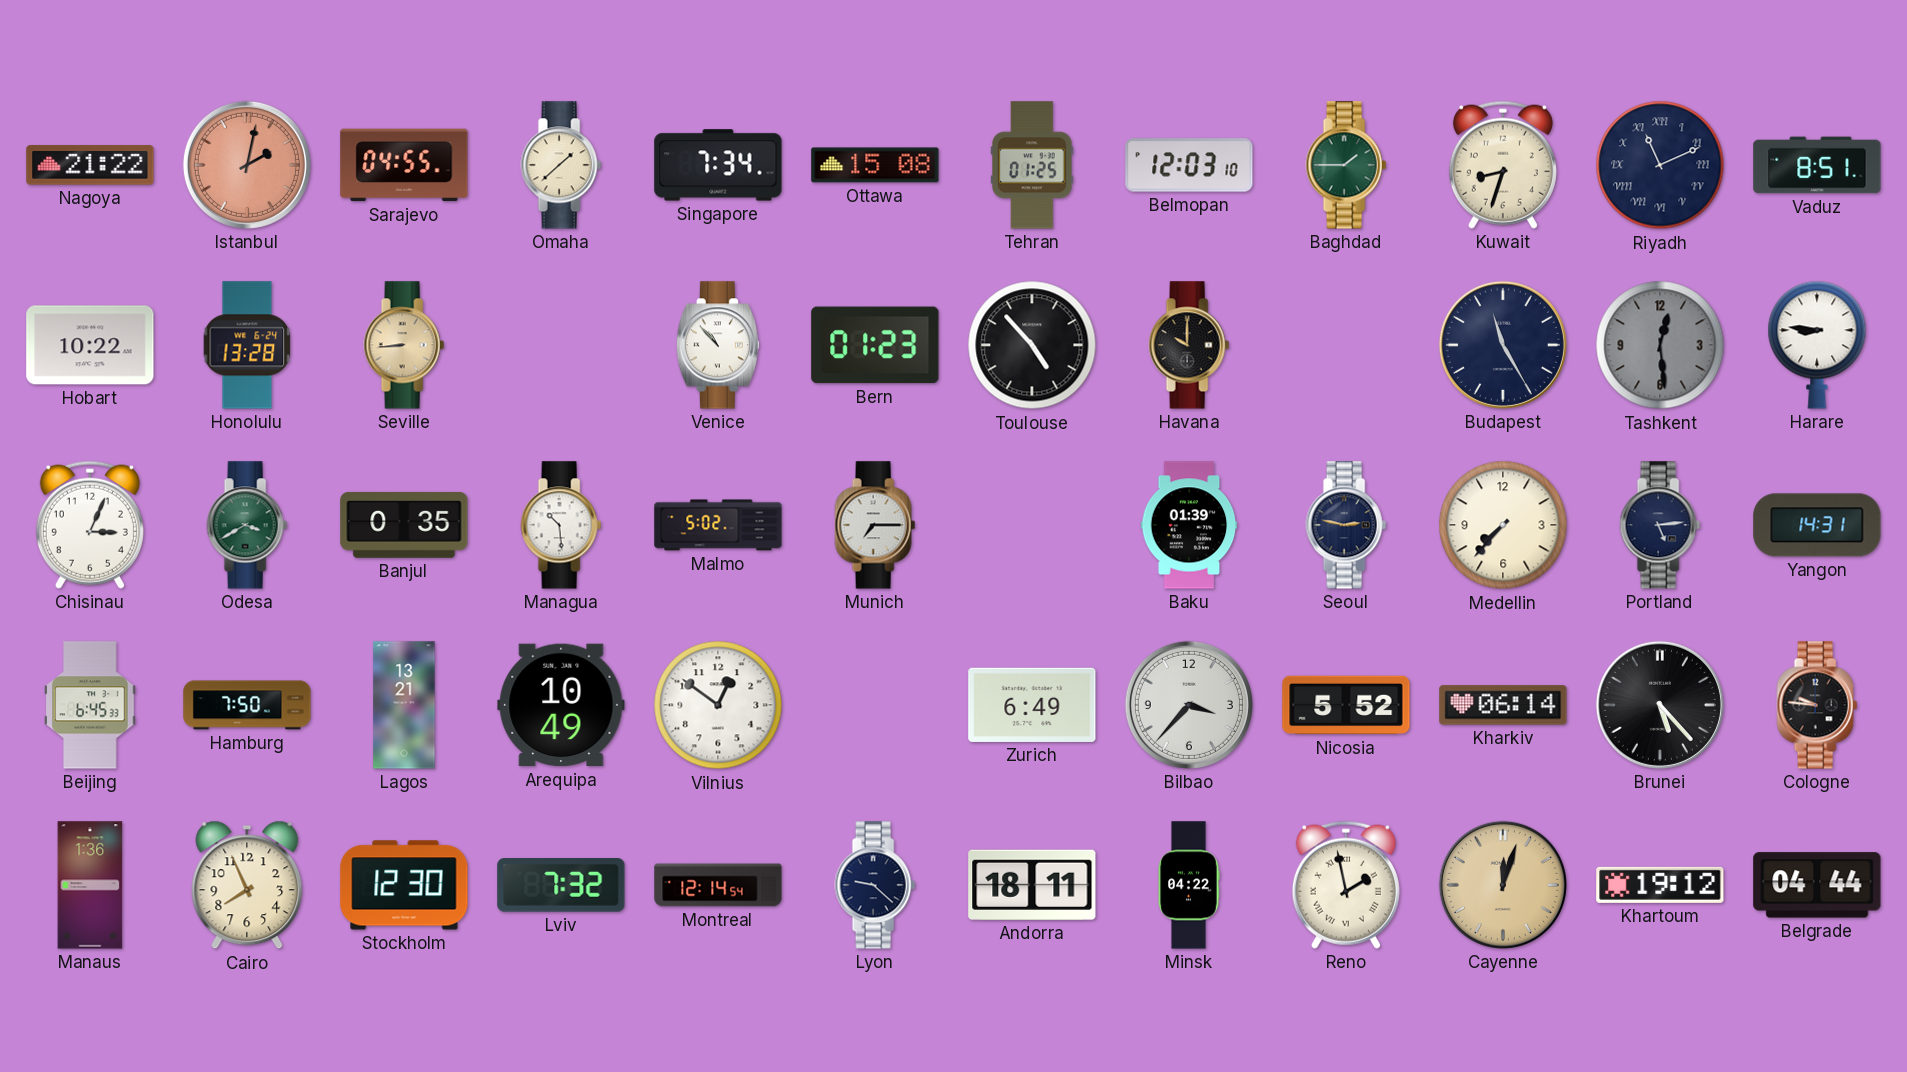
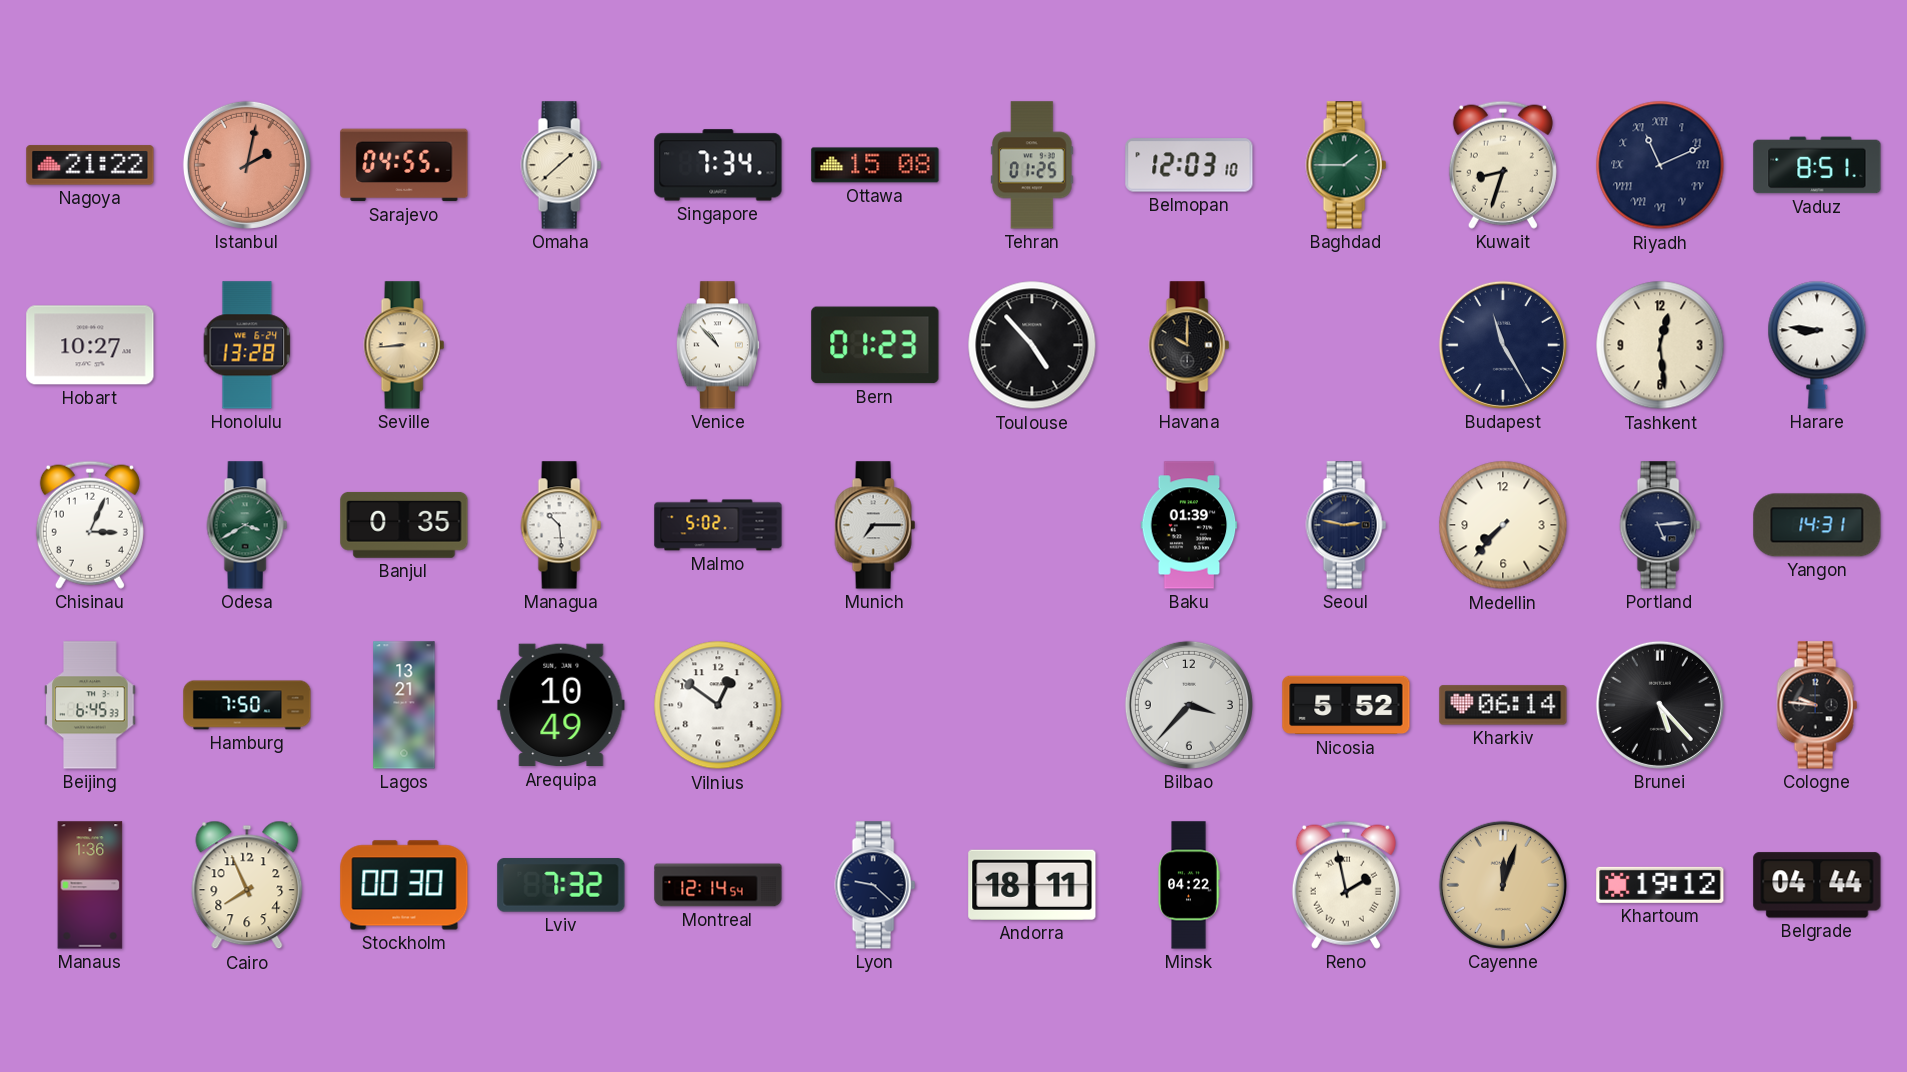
Hobart: 10:22 -> 10:27
Tashkent dial: grey -> cream
Zurich: 6:49 -> none
Stockholm: 12:30 -> 00:30
